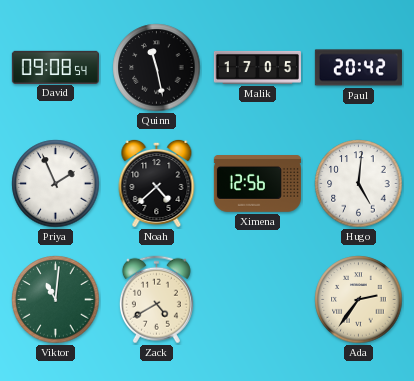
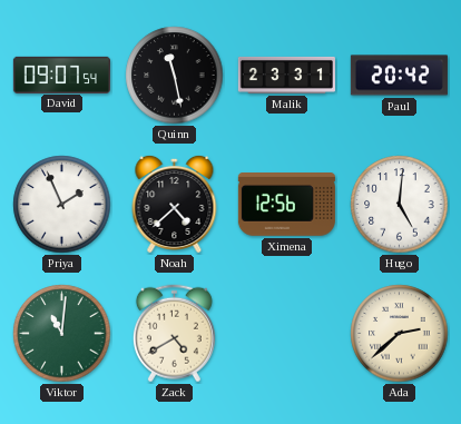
David: 09:08 -> 09:07
Malik: 17:05 -> 23:31
Ada: 2:36 -> 2:38
